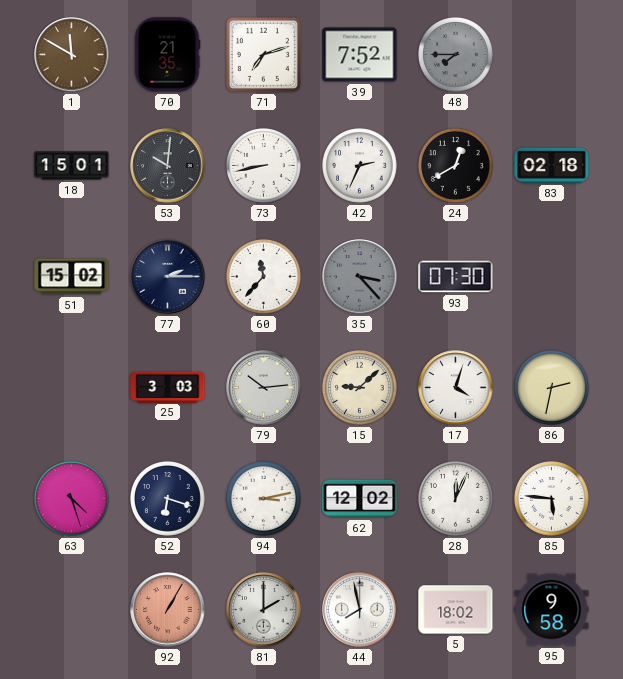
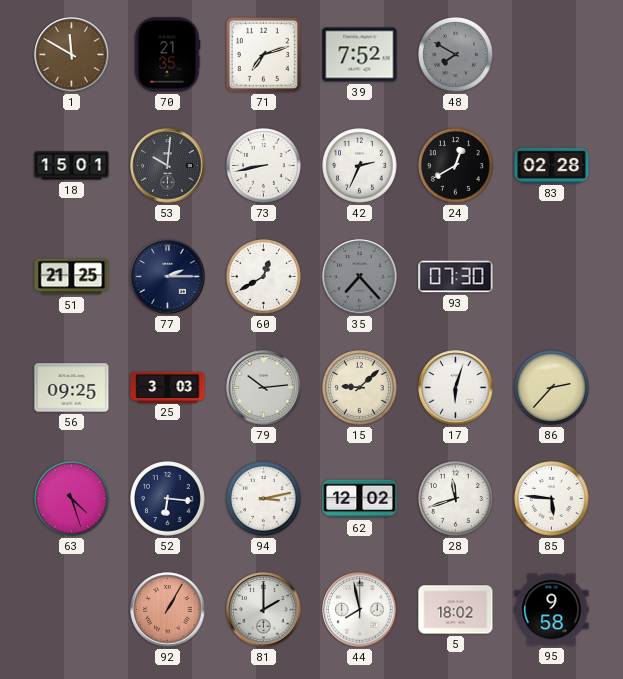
48: 7:45 -> 7:50
83: 02:18 -> 02:28
51: 15:02 -> 21:25
60: 11:37 -> 12:40
35: 3:23 -> 7:23
56: none -> 09:25
17: 4:03 -> 6:03
86: 2:32 -> 2:37
52: 6:18 -> 6:16
28: 12:04 -> 11:42
